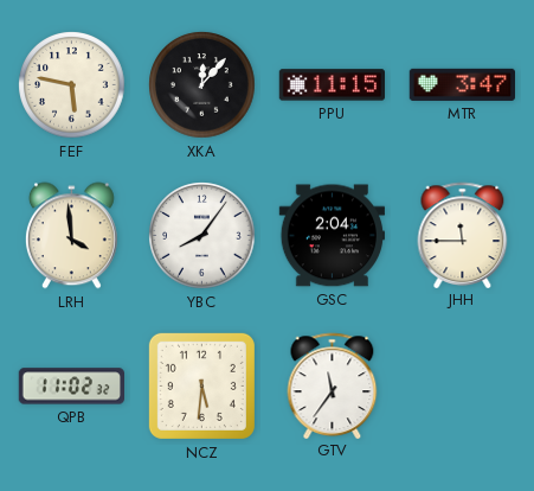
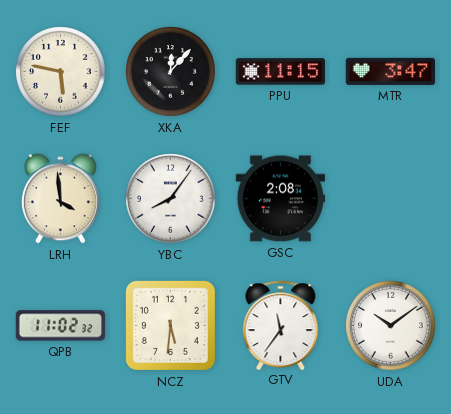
GSC: 2:04 -> 2:08
JHH: 11:45 -> none
UDA: none -> 10:09
